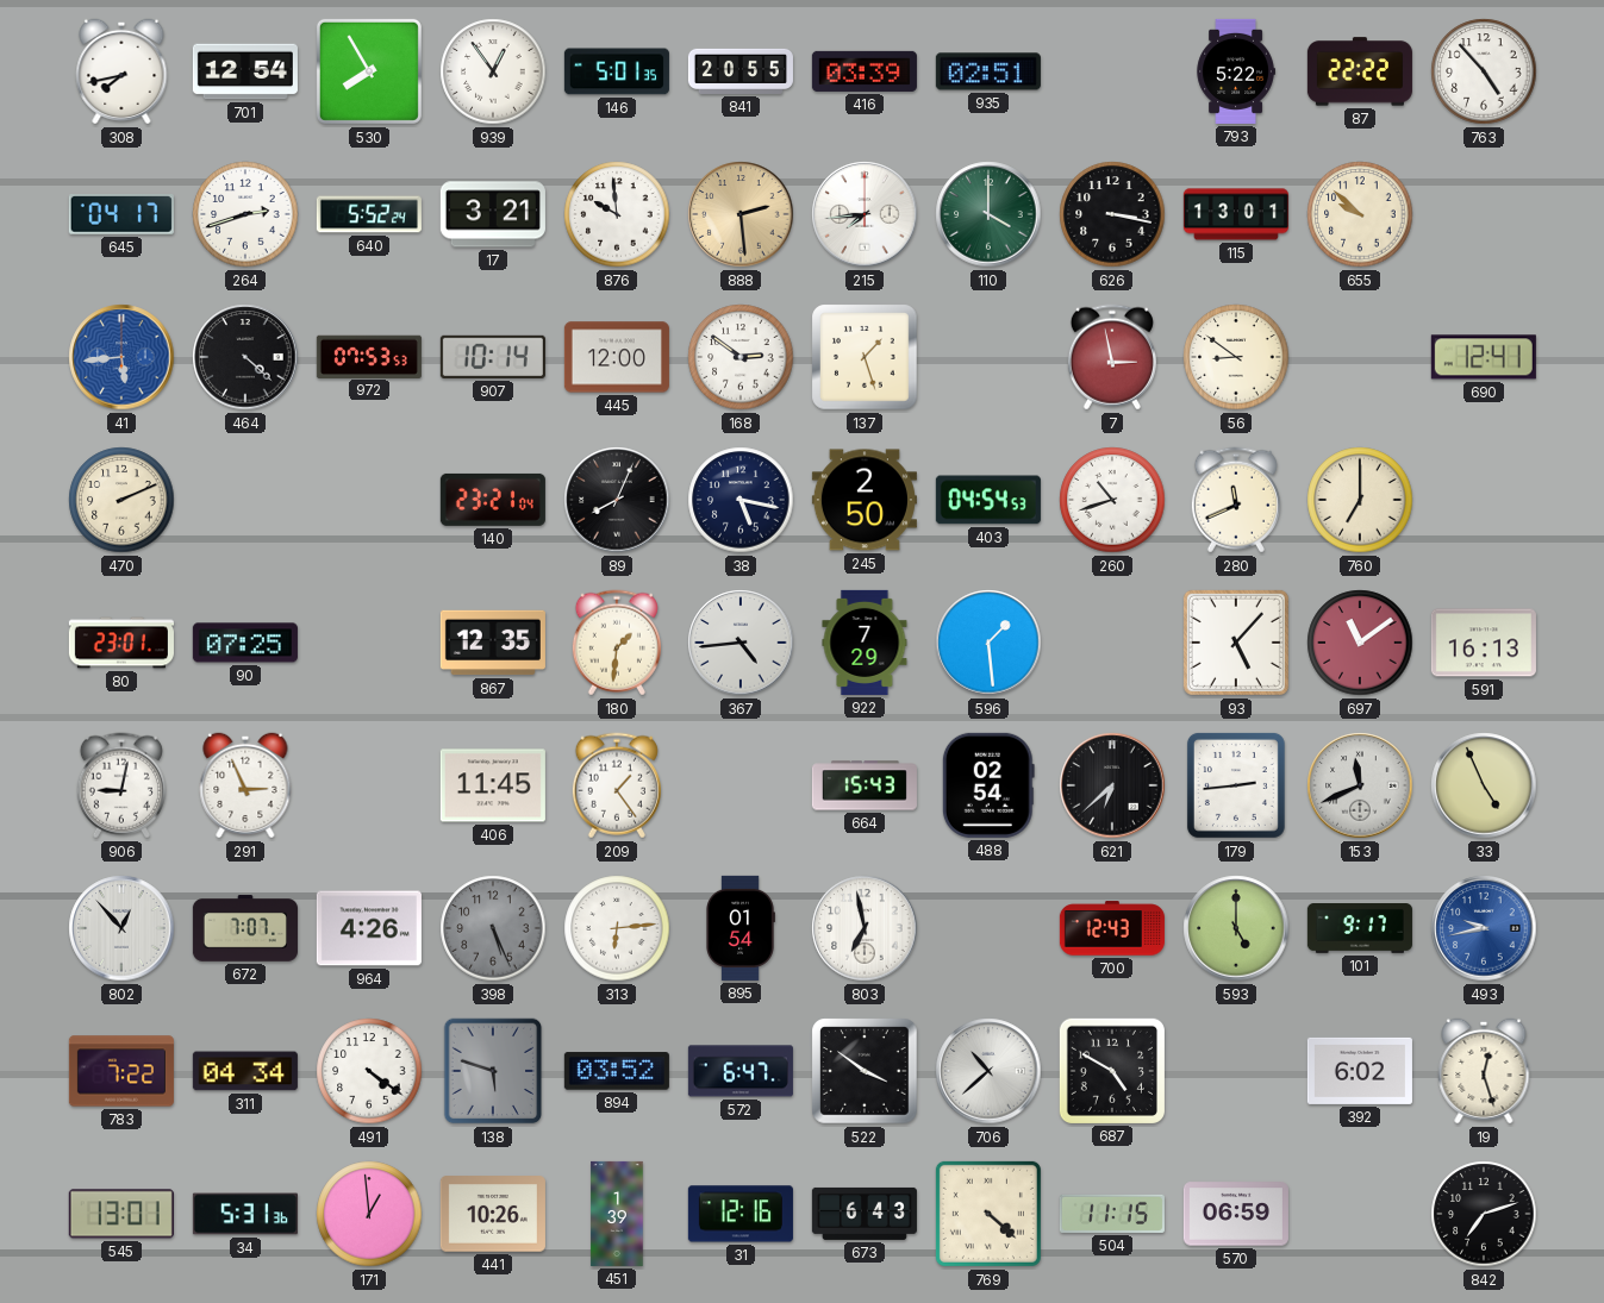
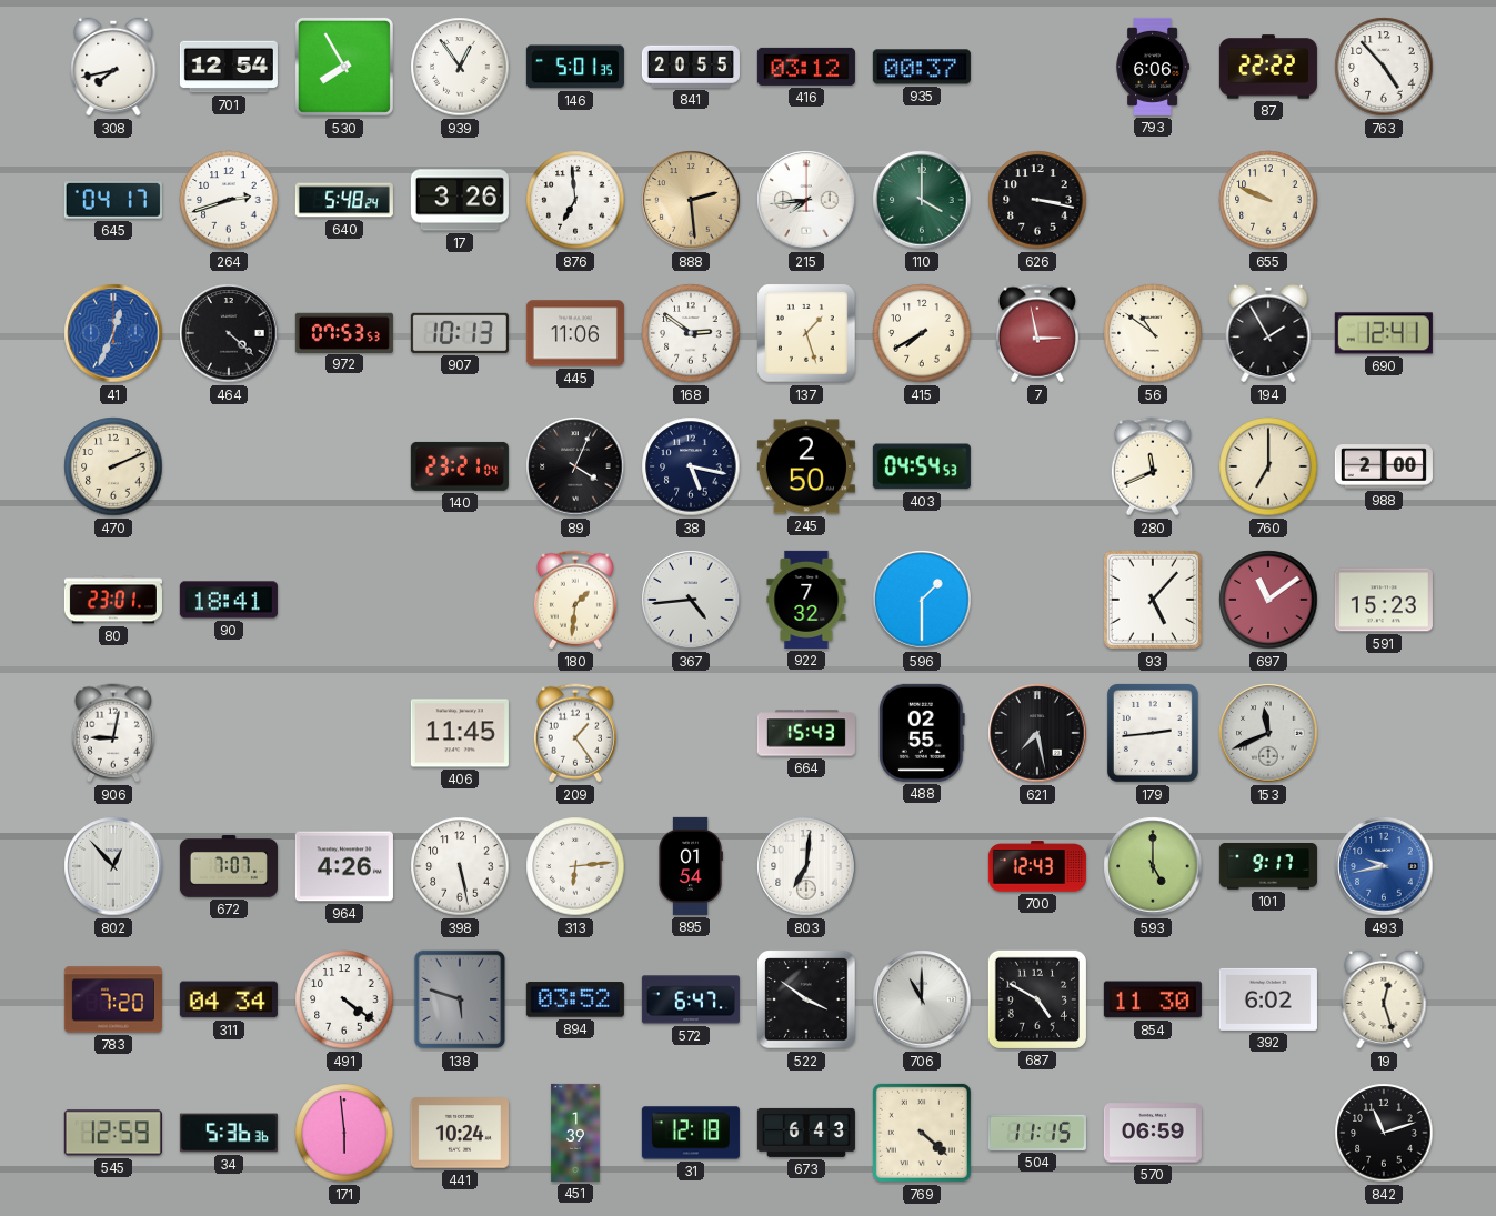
416: 03:39 -> 03:12
935: 02:51 -> 00:37
793: 5:22 -> 6:06
640: 5:52 -> 5:48
17: 3:21 -> 3:26
876: 9:59 -> 6:59
115: 13:01 -> none
655: 9:52 -> 9:49
41: 5:44 -> 12:34
907: 10:14 -> 10:13
445: 12:00 -> 11:06
415: none -> 7:40
56: 8:51 -> 10:51
194: none -> 1:55
89: 8:04 -> 4:04
260: 10:42 -> none
988: none -> 2:00
90: 07:25 -> 18:41
867: 12:35 -> none
922: 7:29 -> 7:32
596: 1:29 -> 1:30
591: 16:13 -> 15:23
291: 2:56 -> none
488: 02:54 -> 02:55
621: 6:38 -> 7:28
33: 4:56 -> none
398: 5:26 -> 5:28
398 dial: grey -> white
803: 6:58 -> 7:01
783: 7:22 -> 7:20
706: 10:38 -> 11:00
854: none -> 11:30
545: 13:01 -> 12:59
34: 5:31 -> 5:36
171: 12:59 -> 5:59
441: 10:26 -> 10:24
31: 12:16 -> 12:18
842: 7:12 -> 11:12
